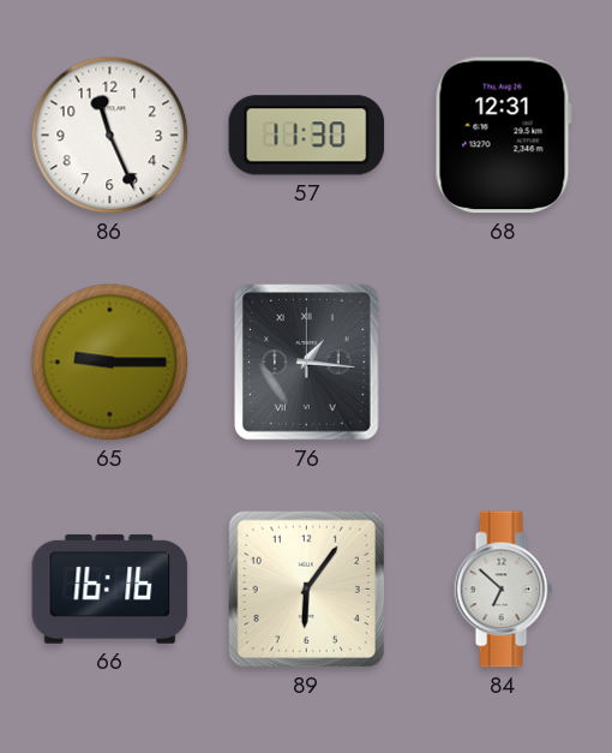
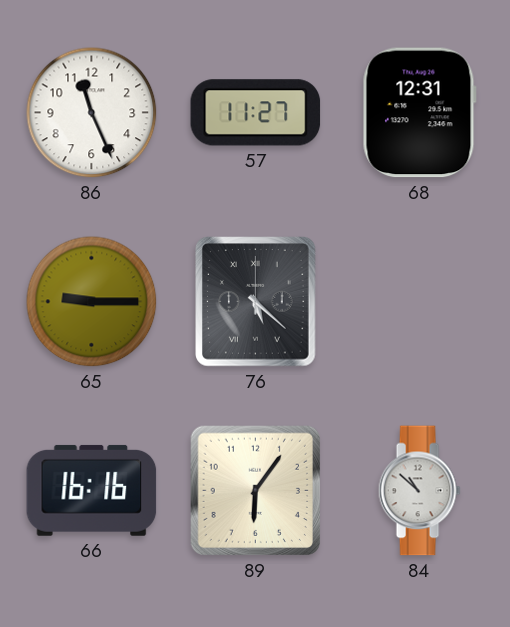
57: 11:30 -> 11:27
76: 1:16 -> 5:22
84: 6:52 -> 10:52
